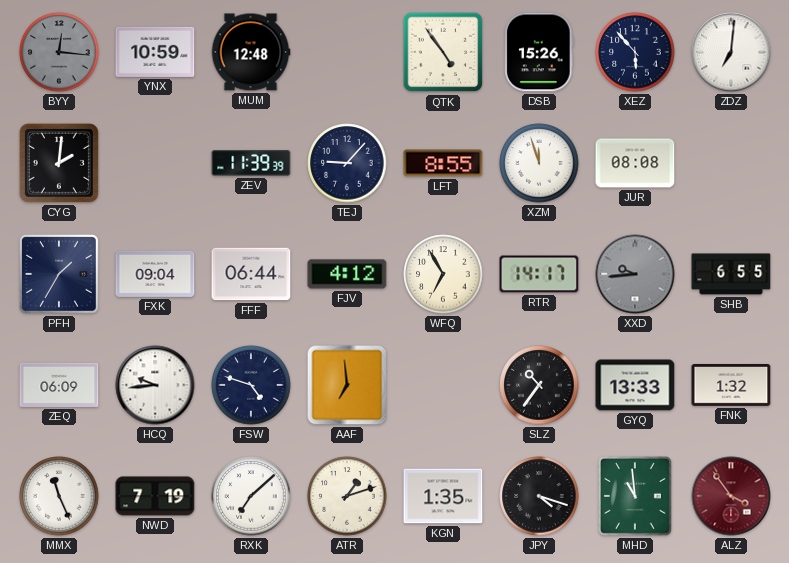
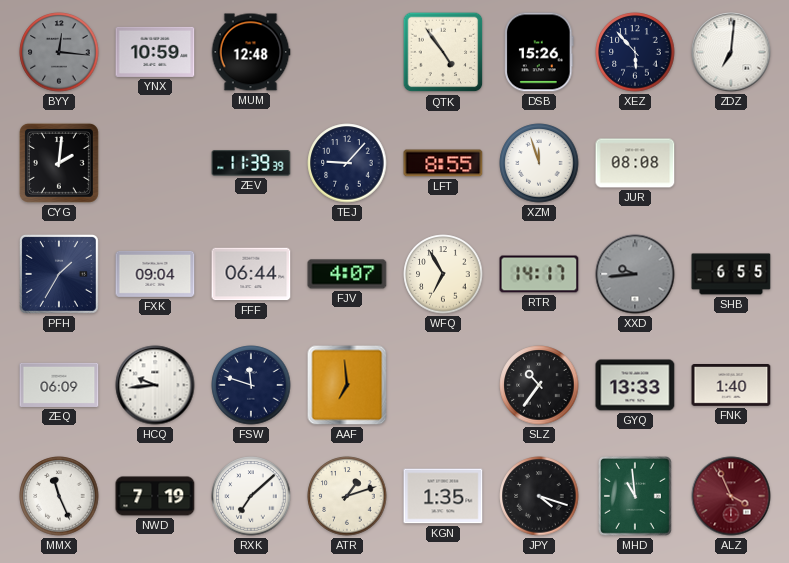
FJV: 4:12 -> 4:07
FSW: 4:48 -> 11:48
FNK: 1:32 -> 1:40
ALZ: 3:54 -> 3:56
